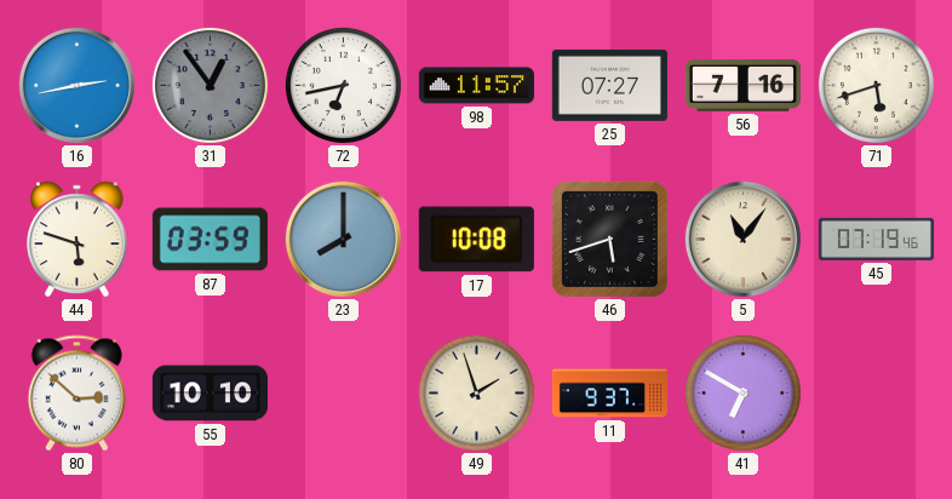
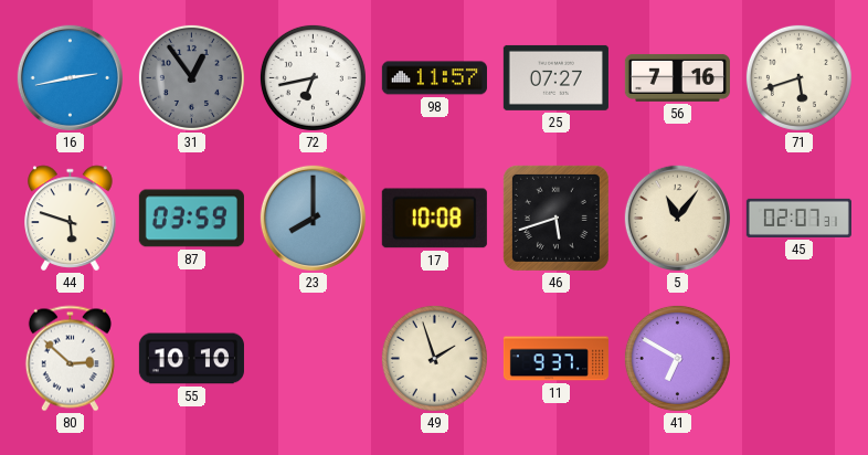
45: 07:19 -> 02:07
